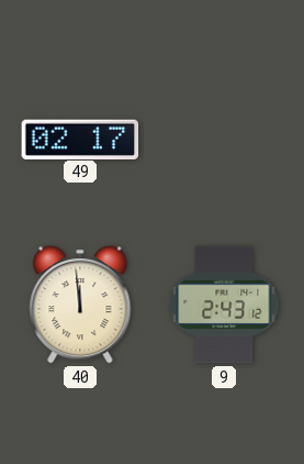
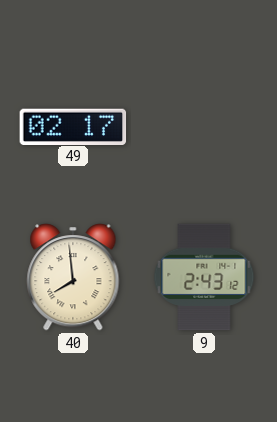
40: 11:59 -> 7:59
